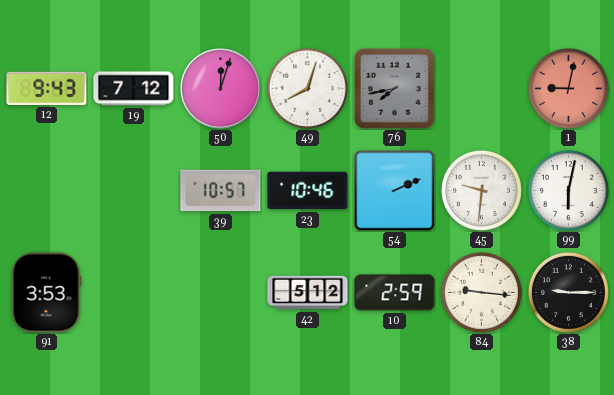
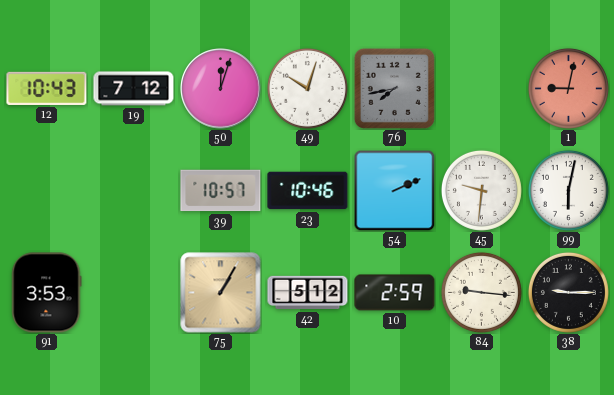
12: 9:43 -> 10:43
49: 8:03 -> 10:03
75: none -> 1:05
